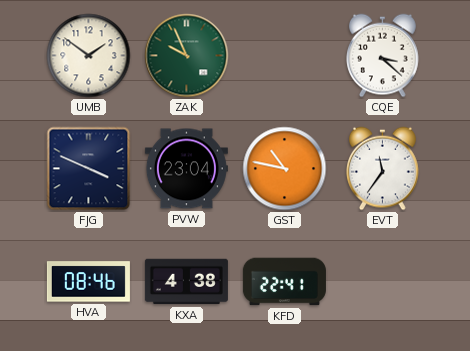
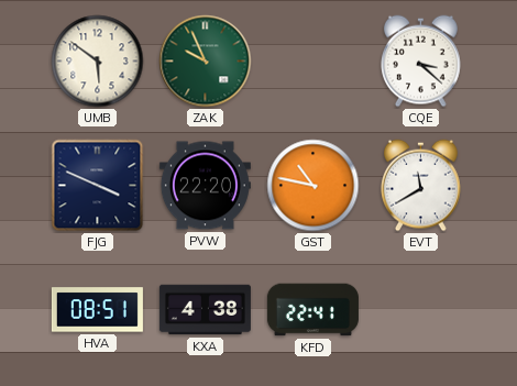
UMB: 1:51 -> 5:51
PVW: 23:04 -> 22:20
EVT: 11:36 -> 11:40
HVA: 08:46 -> 08:51
